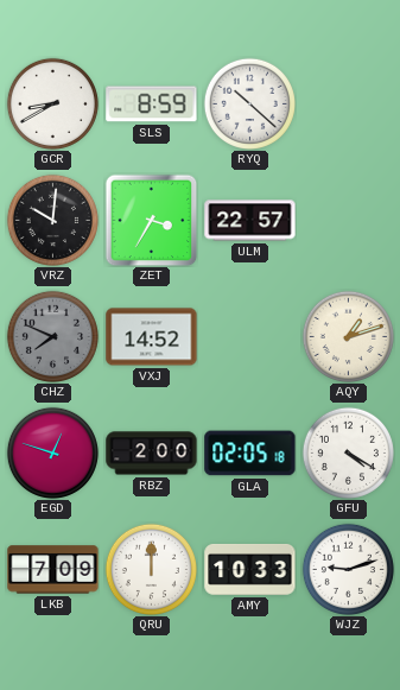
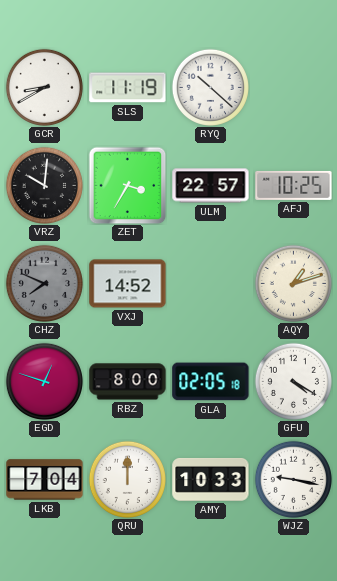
SLS: 8:59 -> 11:19
AFJ: none -> 10:25
RBZ: 2:00 -> 8:00
LKB: 7:09 -> 7:04
WJZ: 9:12 -> 9:17
